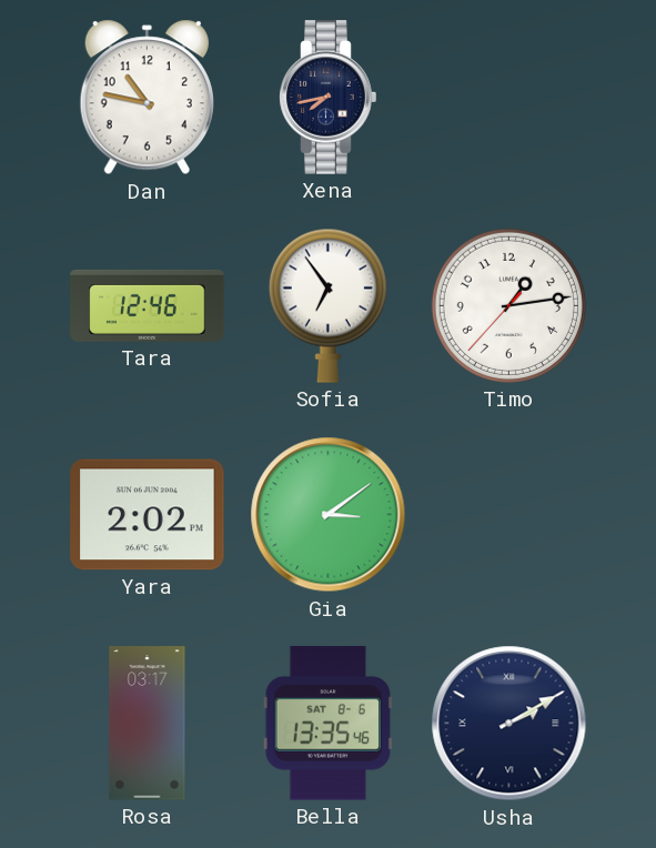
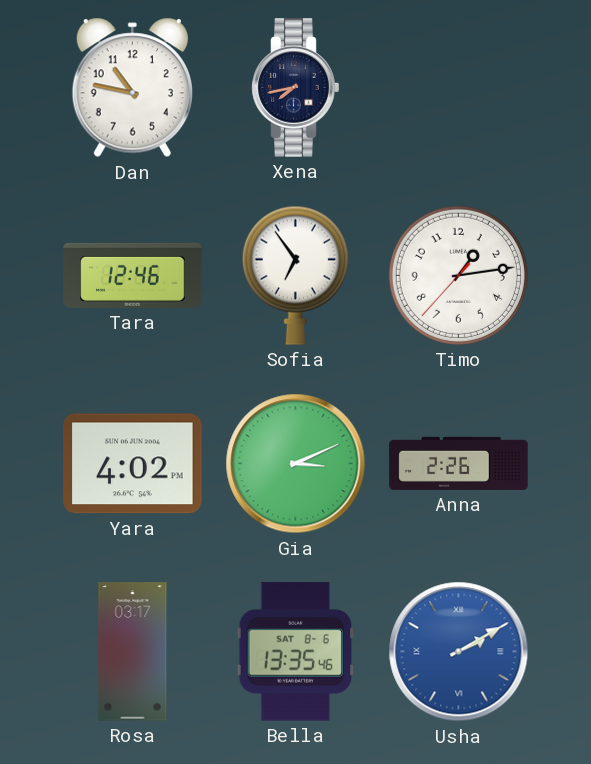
Yara: 2:02 -> 4:02
Gia: 3:09 -> 3:11
Anna: none -> 2:26
Usha dial: navy -> blue
